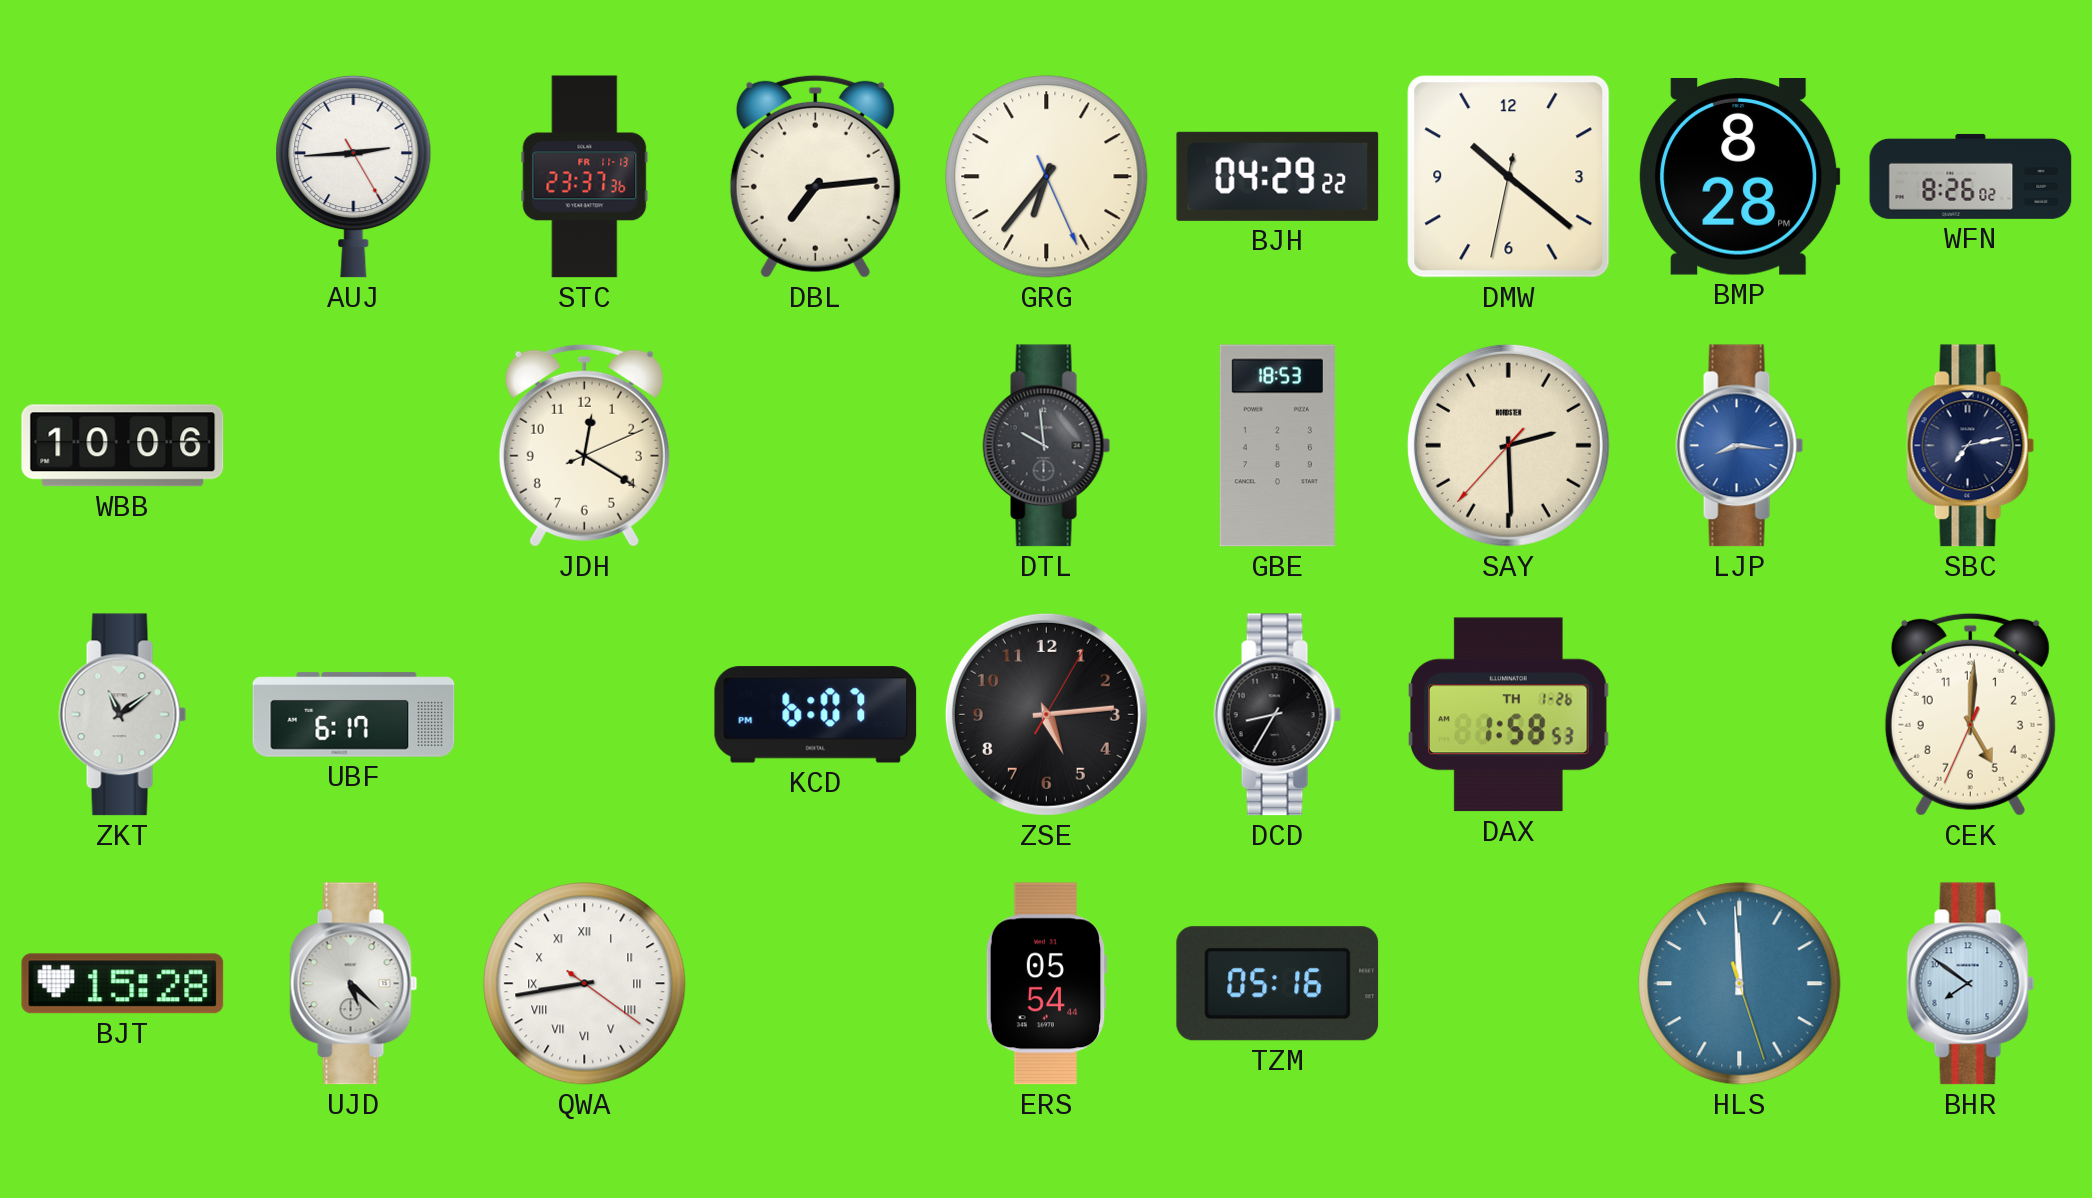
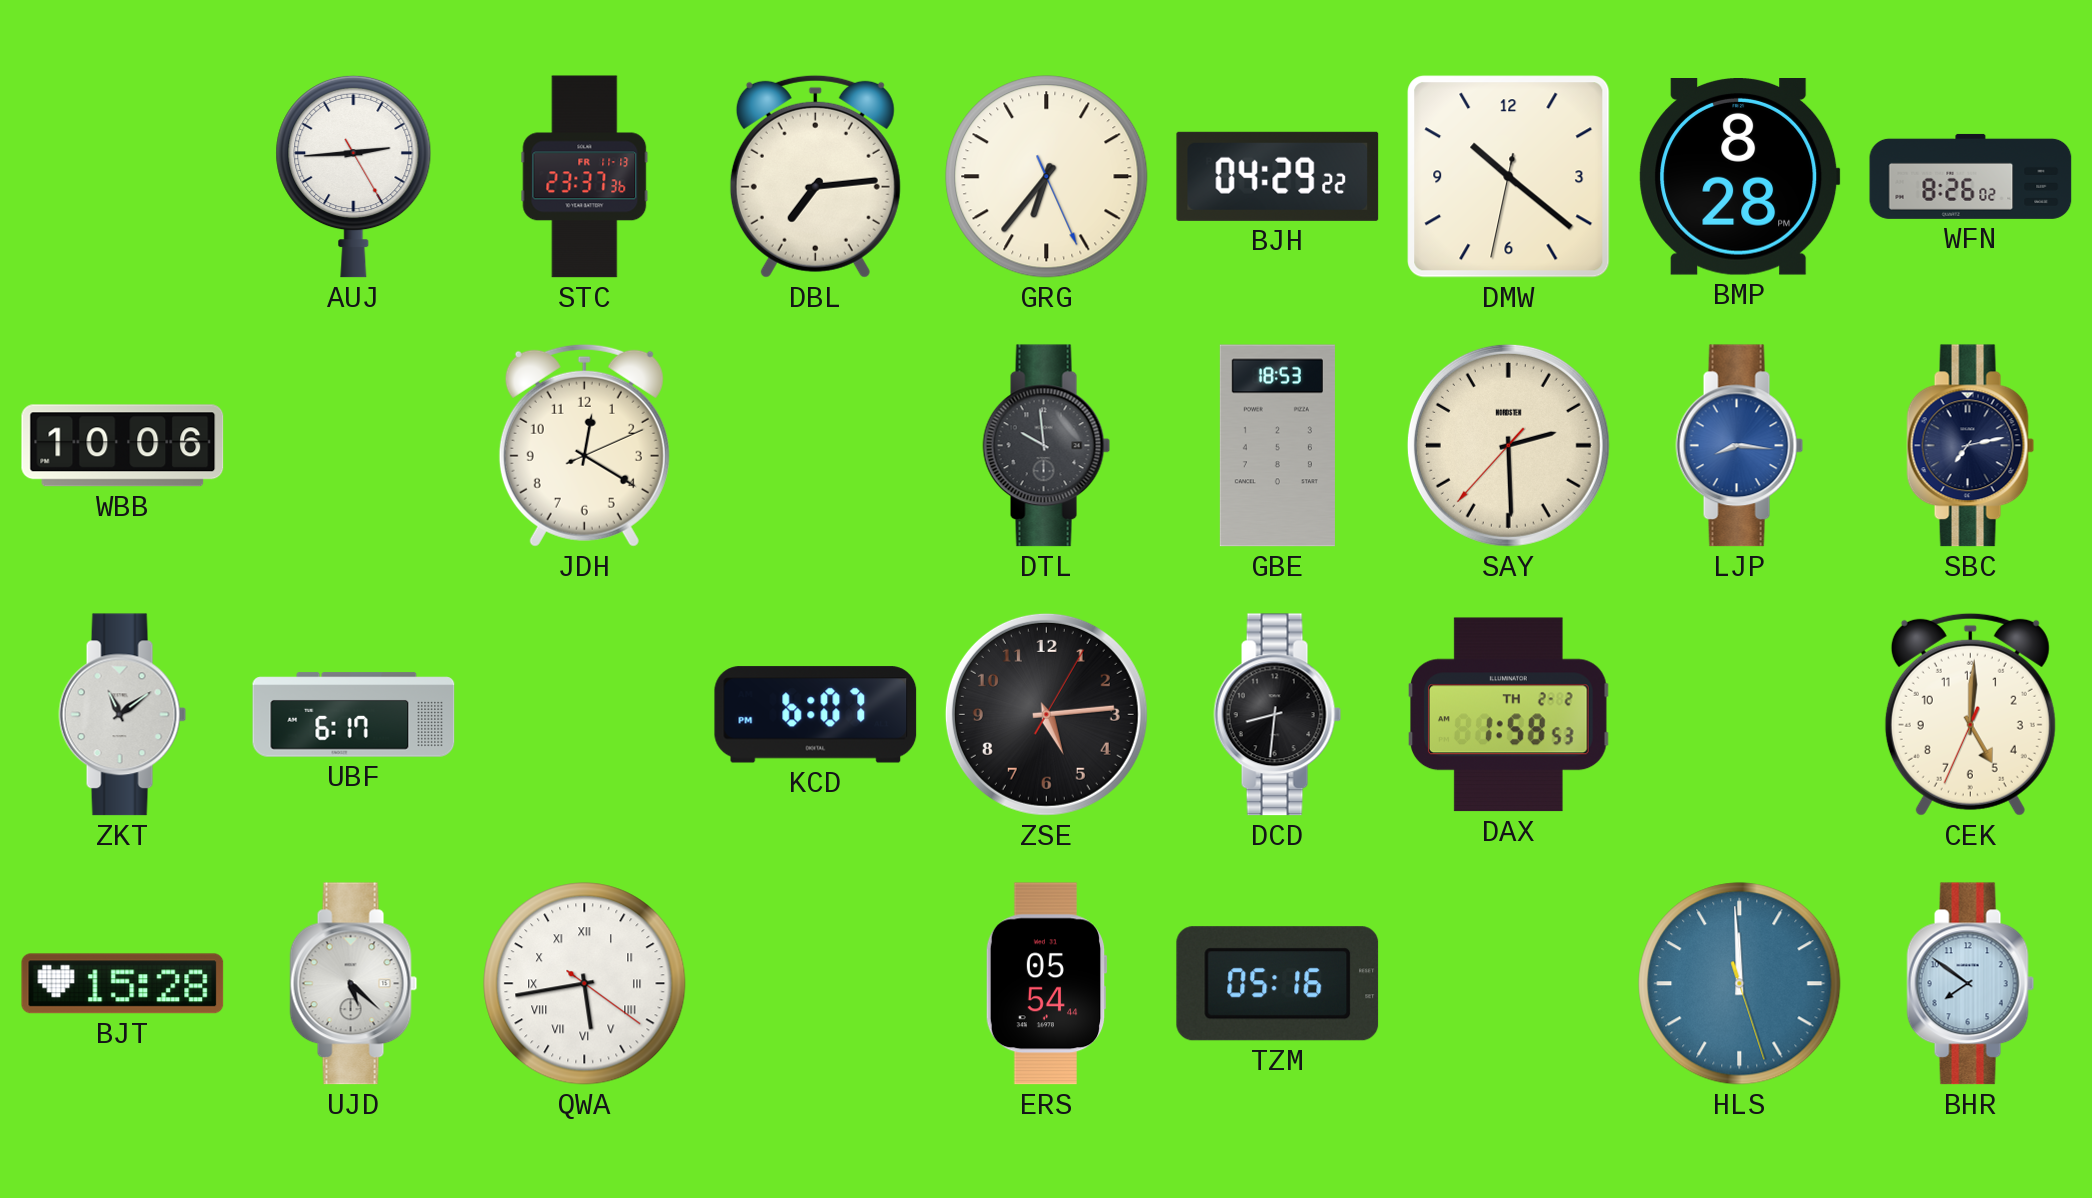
DCD: 8:35 -> 8:31
DAX date: TH 1-26 -> TH 2-2
QWA: 8:43 -> 5:43
